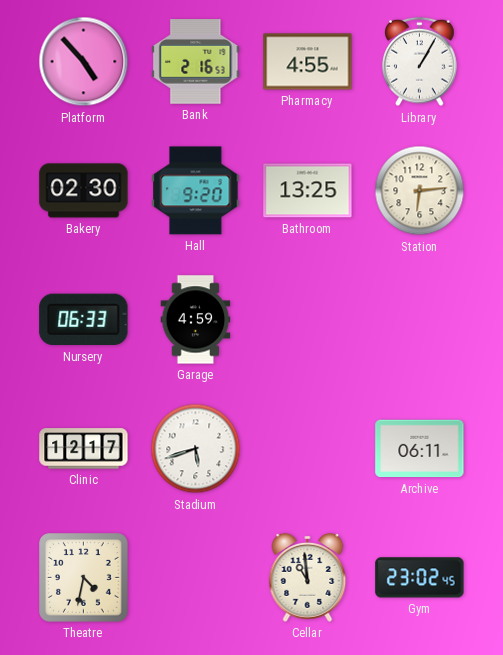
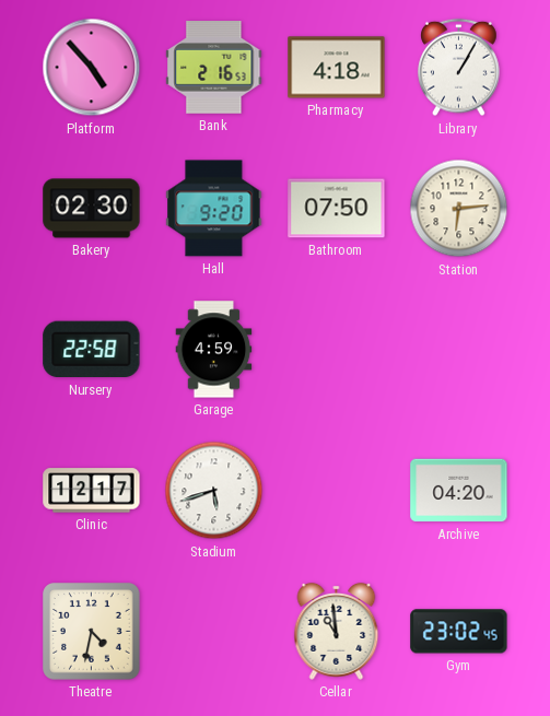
Pharmacy: 4:55 -> 4:18
Bathroom: 13:25 -> 07:50
Nursery: 06:33 -> 22:58
Archive: 06:11 -> 04:20
